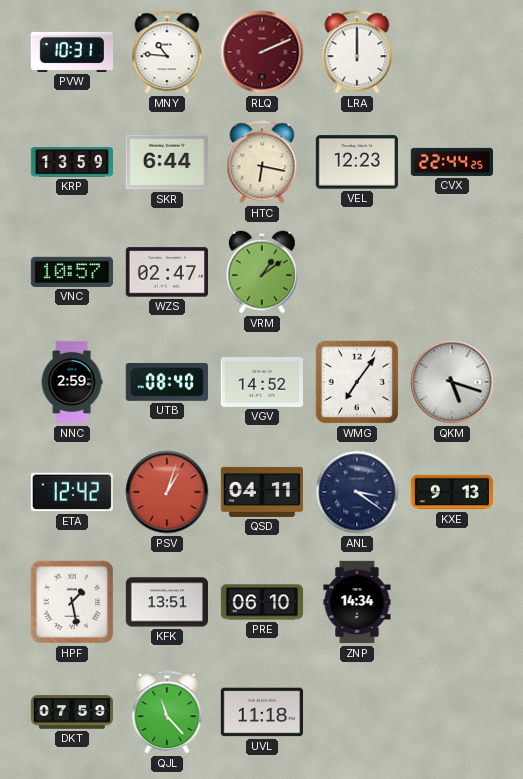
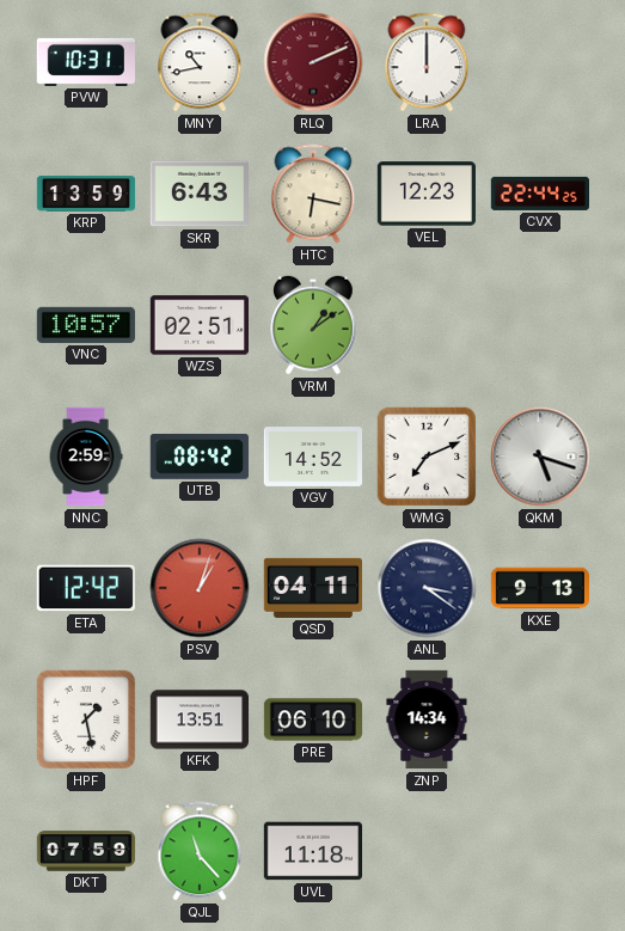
MNY: 10:46 -> 10:43
SKR: 6:44 -> 6:43
WZS: 02:47 -> 02:51
UTB: 08:40 -> 08:42
WMG: 7:06 -> 7:11
